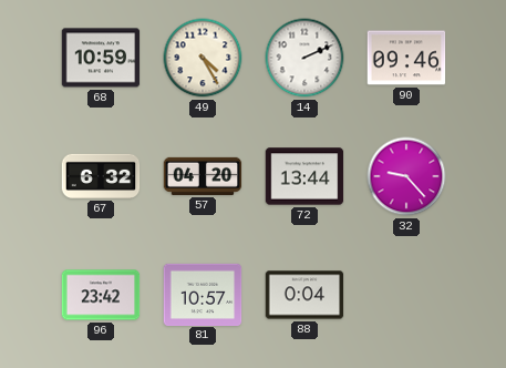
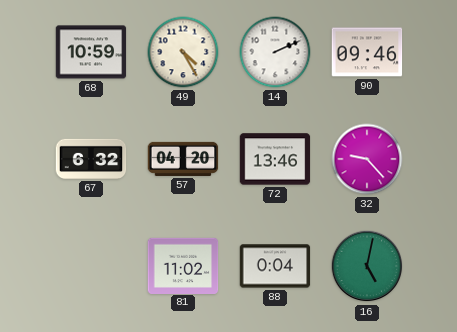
72: 13:44 -> 13:46
96: 23:42 -> none
81: 10:57 -> 11:02
16: none -> 5:02
